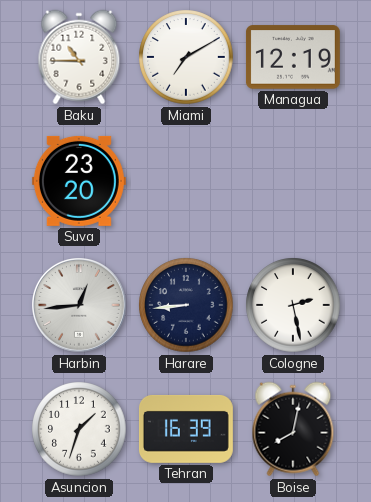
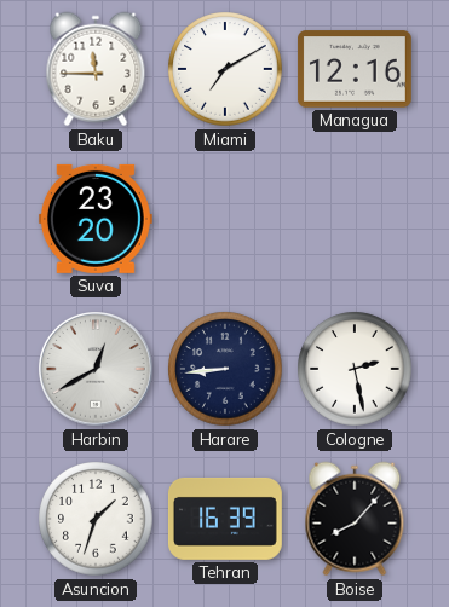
Baku: 10:45 -> 11:45
Managua: 12:19 -> 12:16
Harbin: 12:44 -> 12:40
Boise: 8:02 -> 8:07
